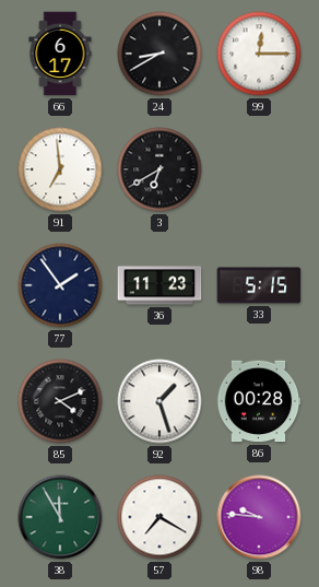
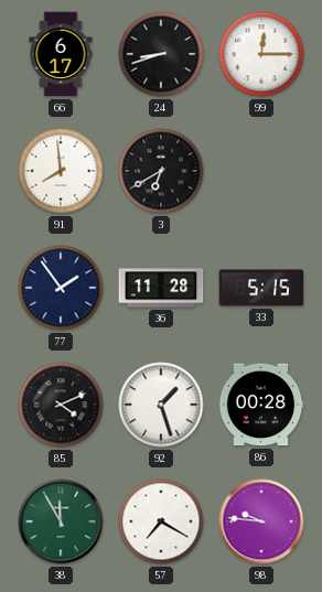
24: 8:40 -> 8:42
91: 6:59 -> 7:59
36: 11:23 -> 11:28
